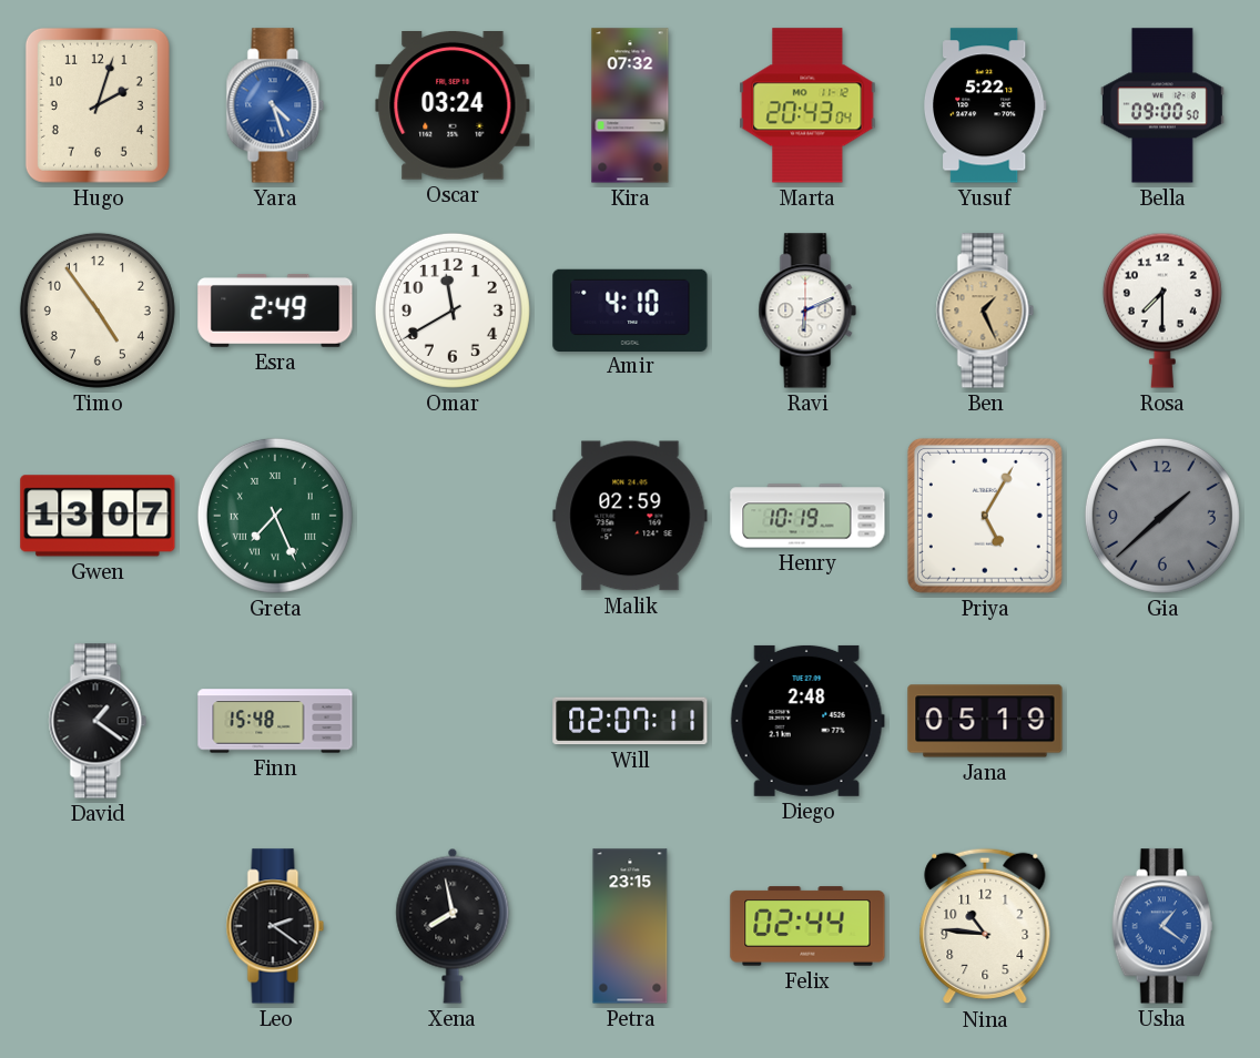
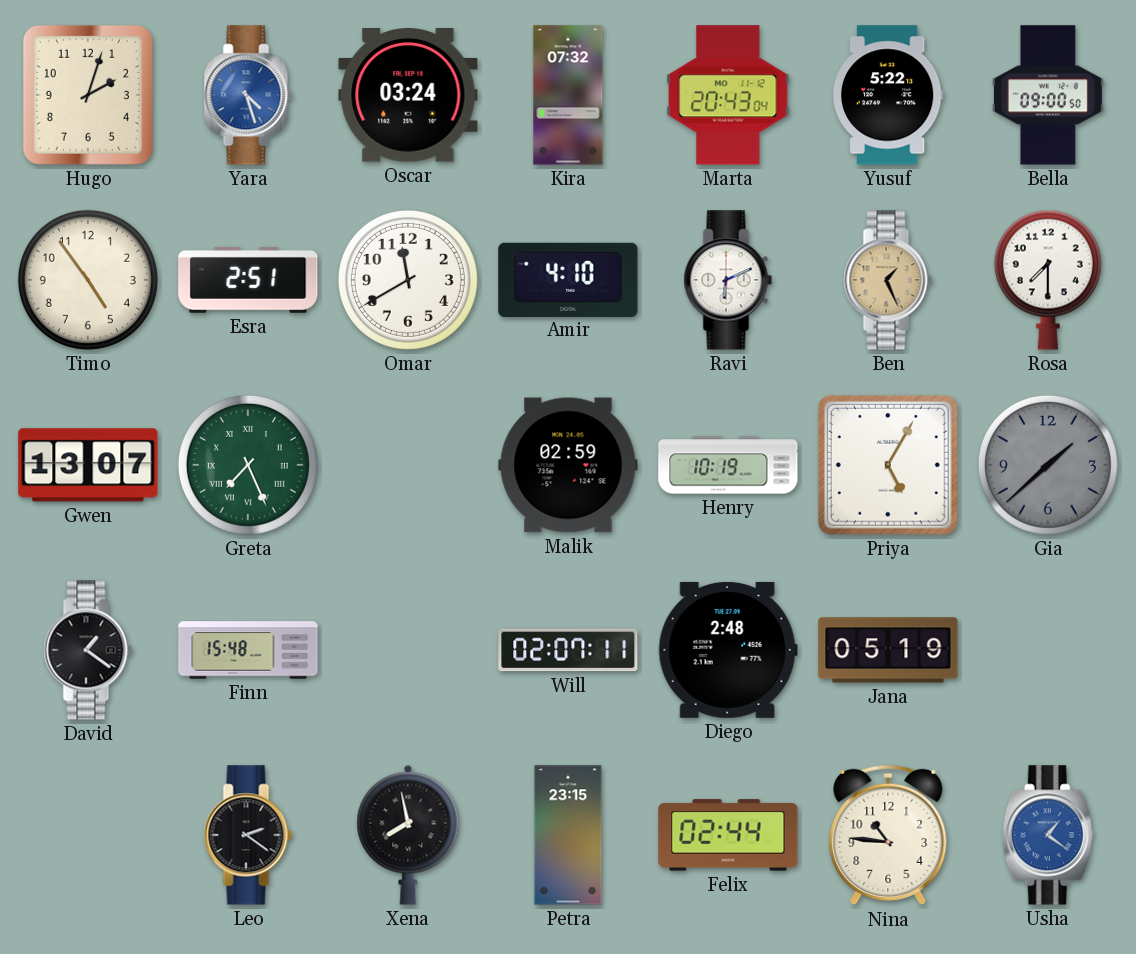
Esra: 2:49 -> 2:51
